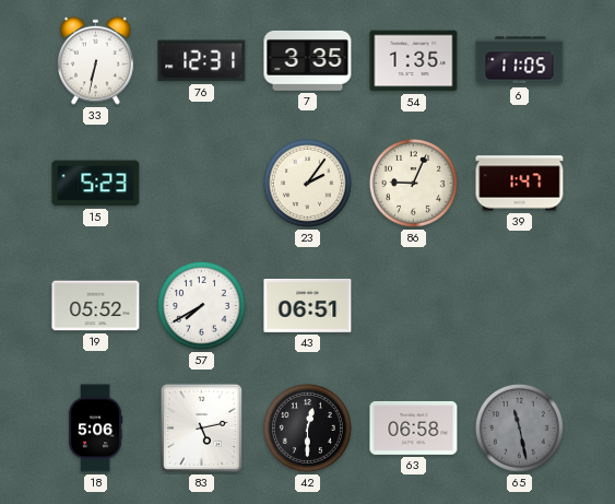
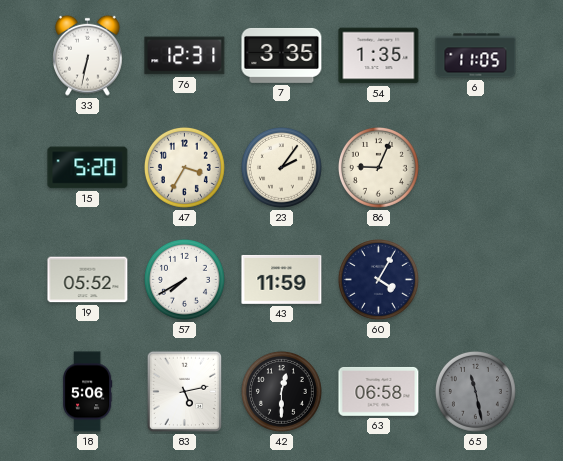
15: 5:23 -> 5:20
47: none -> 3:35
39: 1:47 -> none
43: 06:51 -> 11:59
60: none -> 4:05
